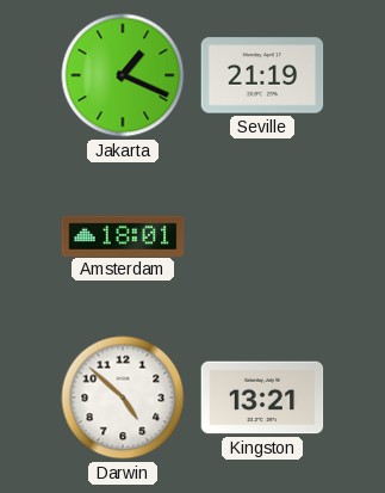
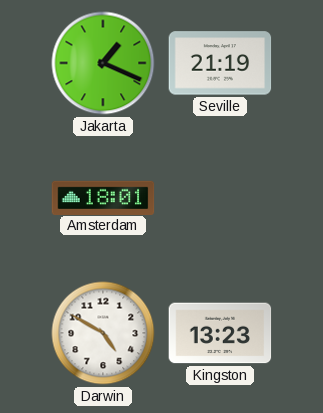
Darwin: 4:52 -> 4:50
Kingston: 13:21 -> 13:23
